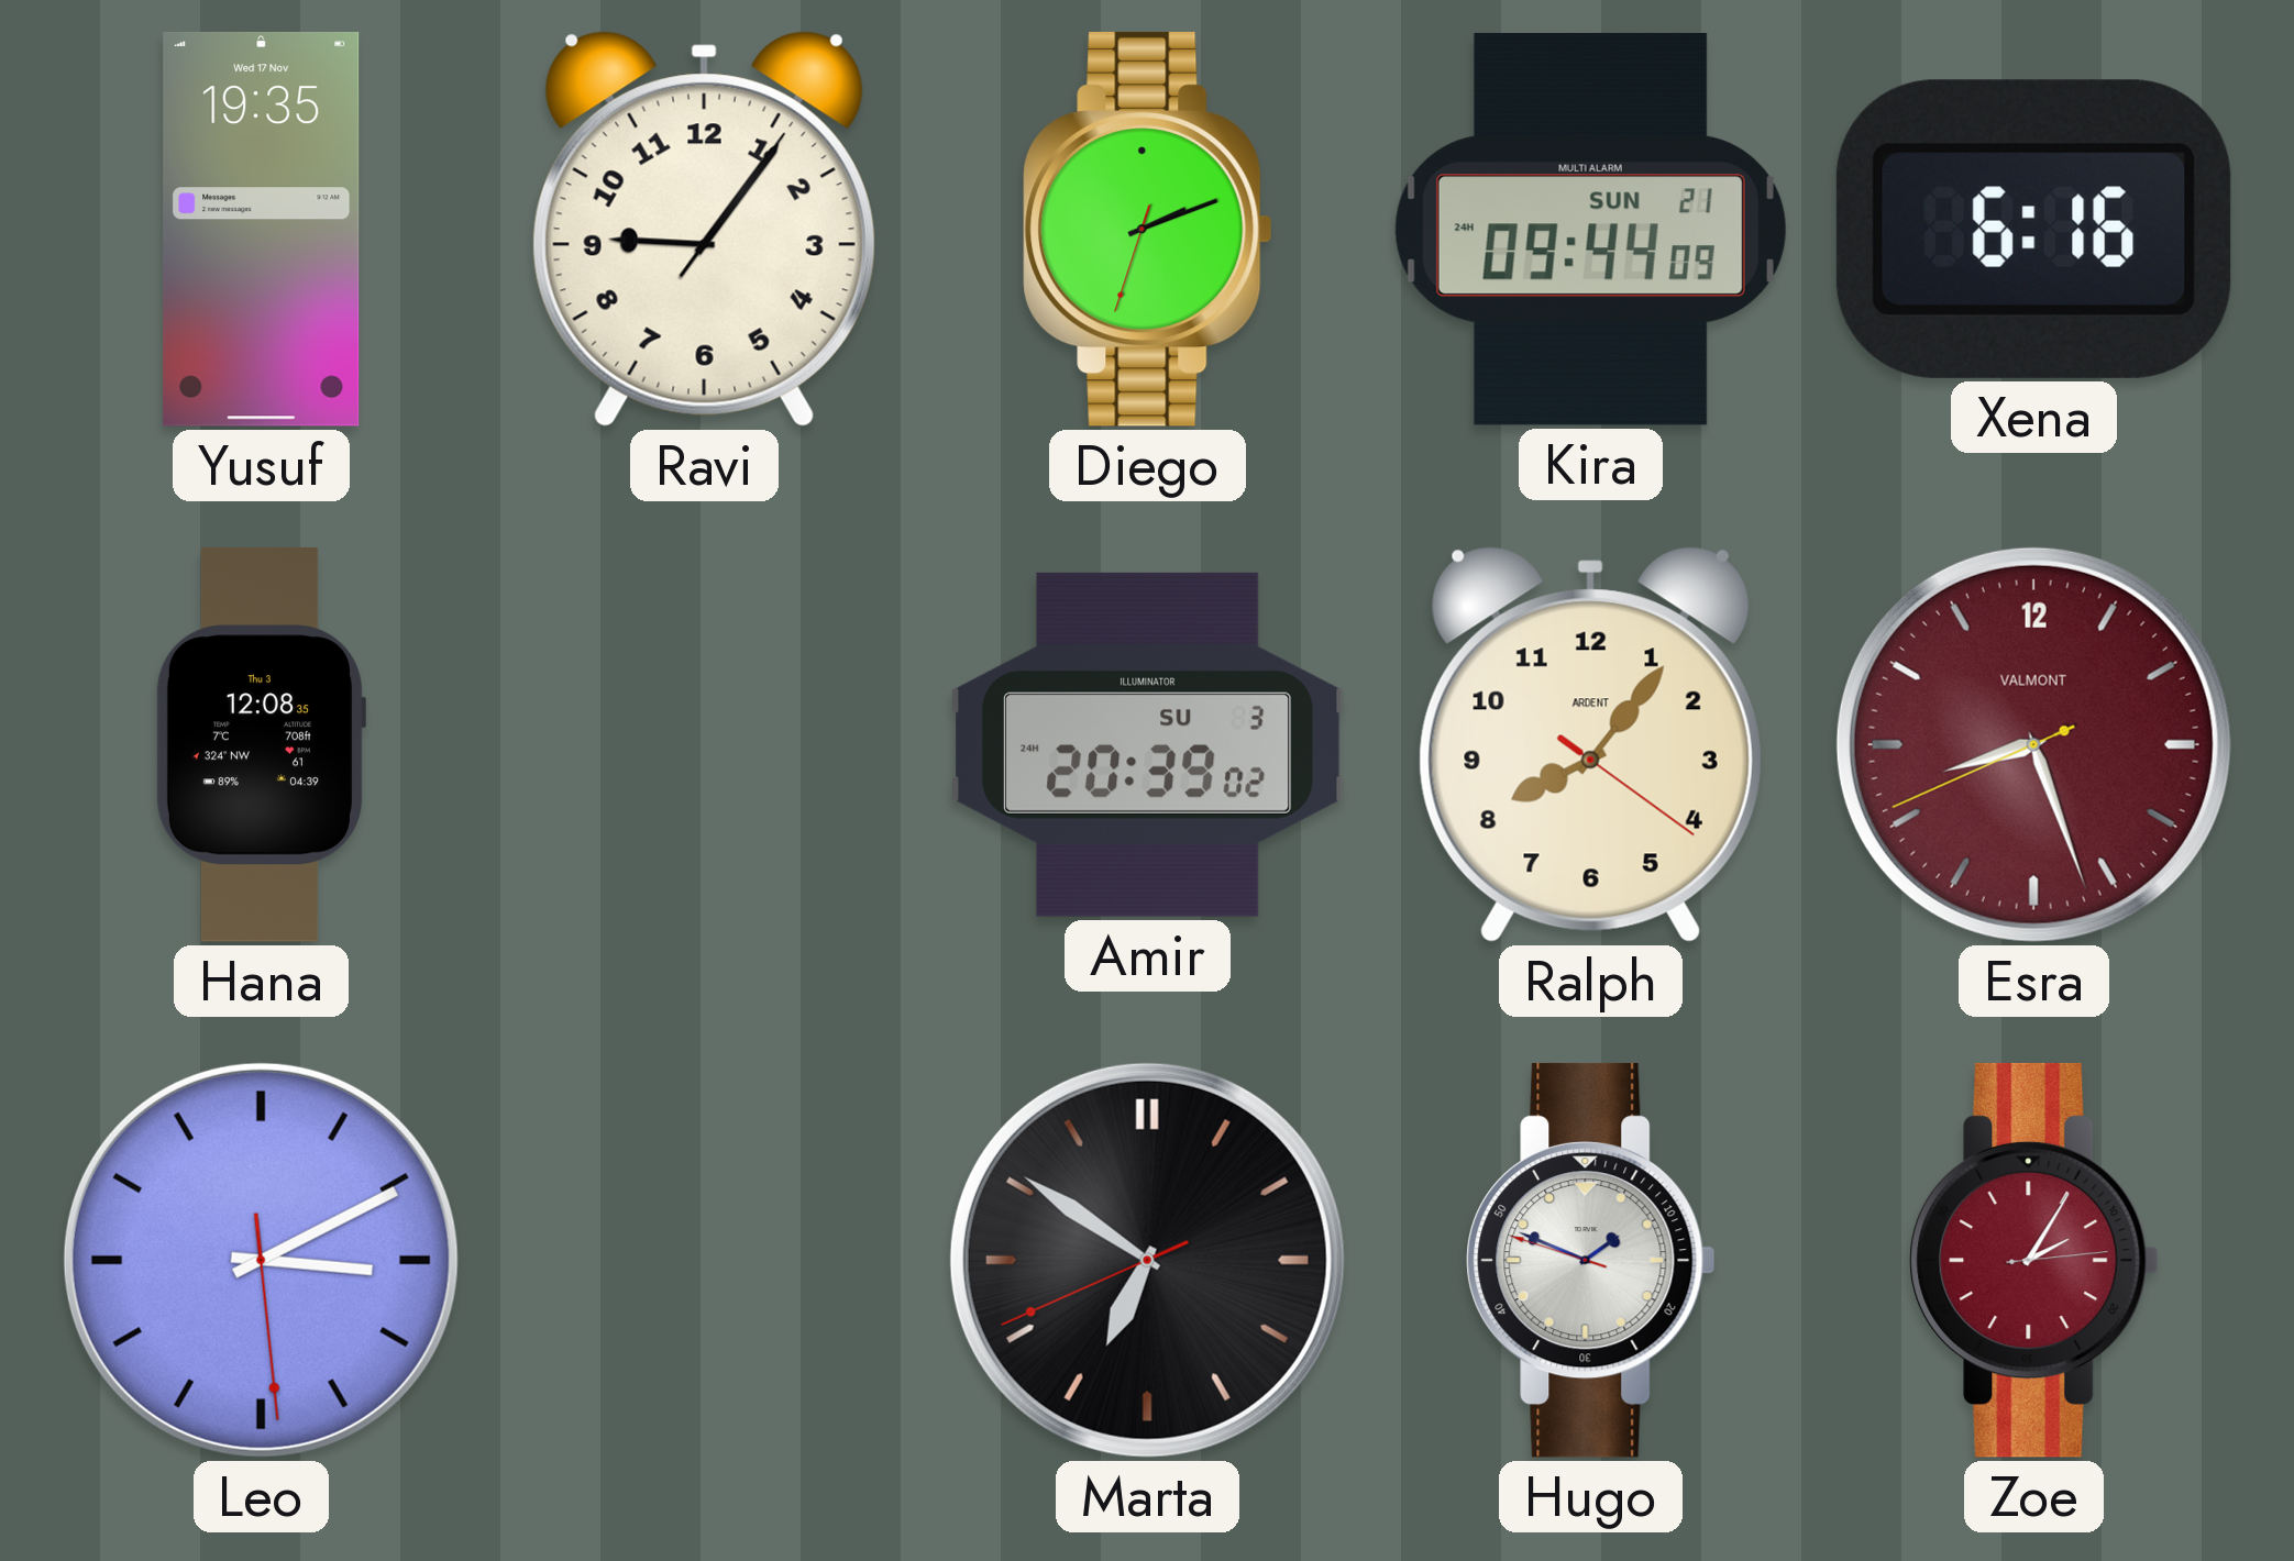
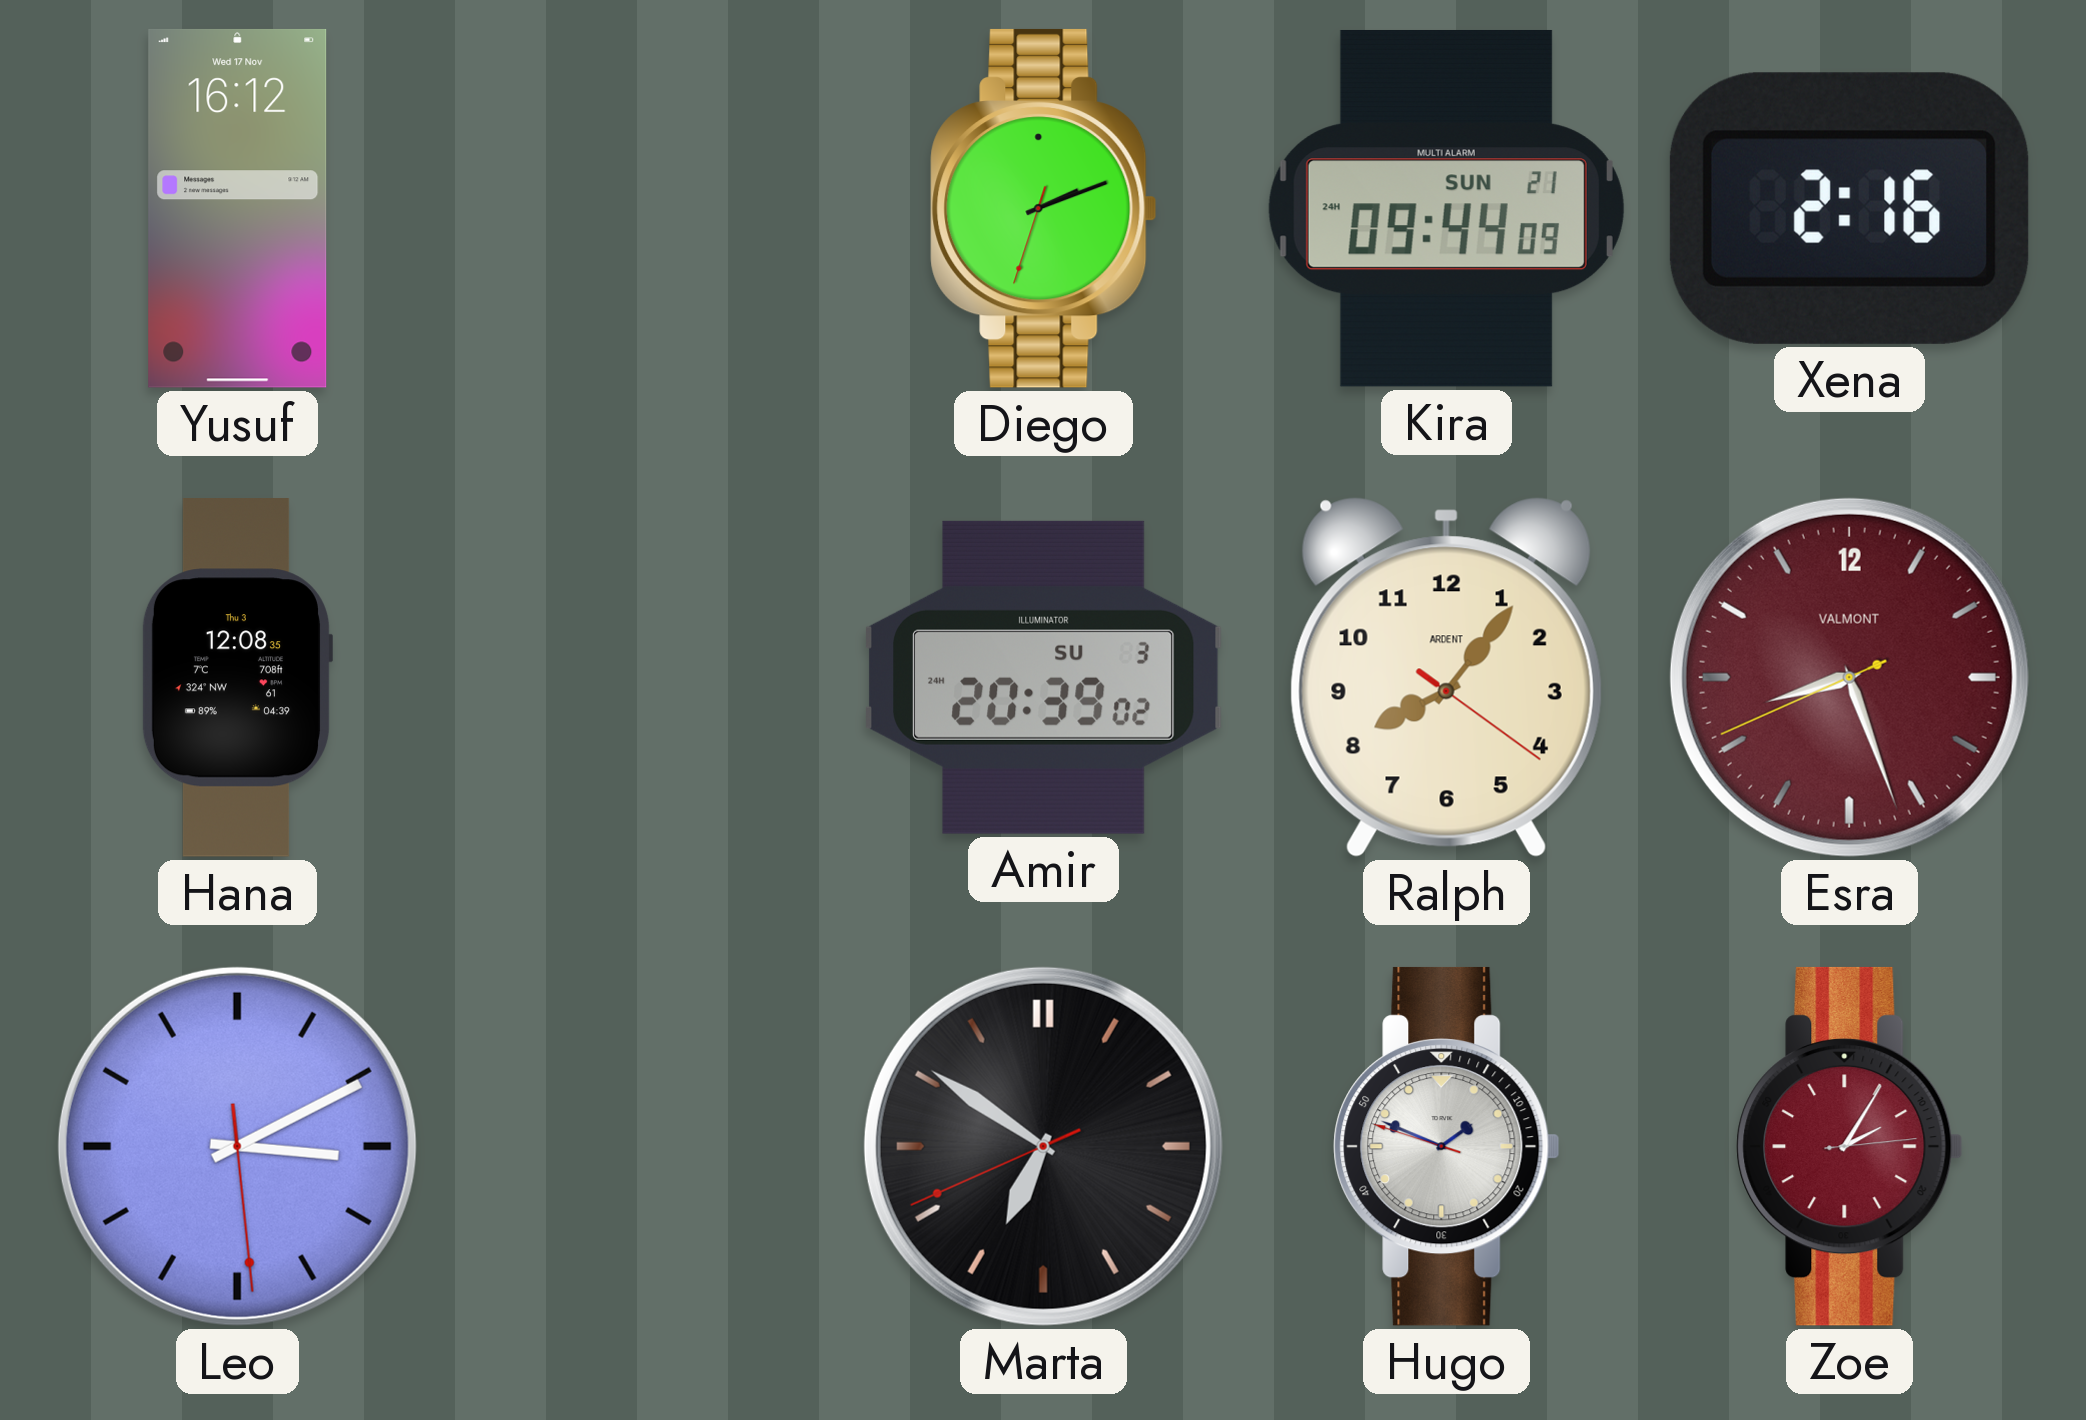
Yusuf: 19:35 -> 16:12
Ravi: 9:06 -> none
Xena: 6:16 -> 2:16
